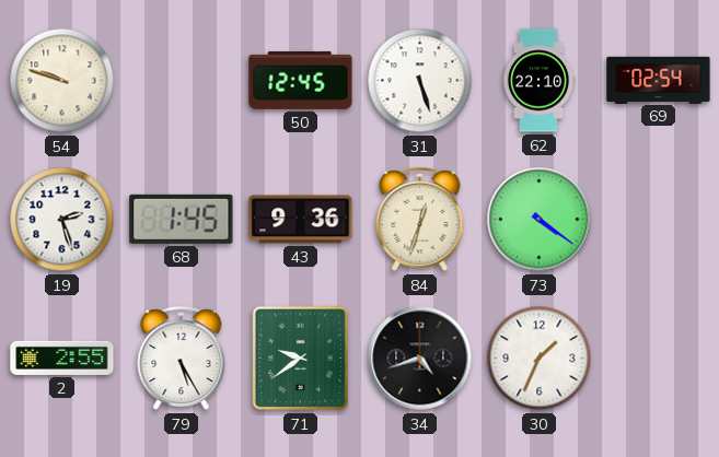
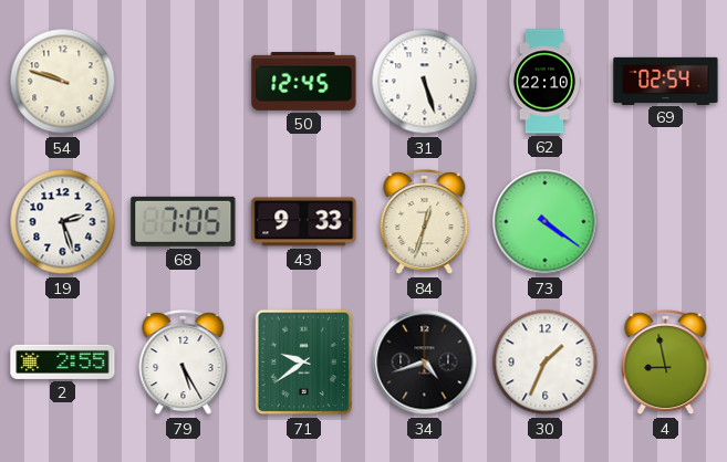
68: 1:45 -> 7:05
43: 9:36 -> 9:33
4: none -> 8:58
